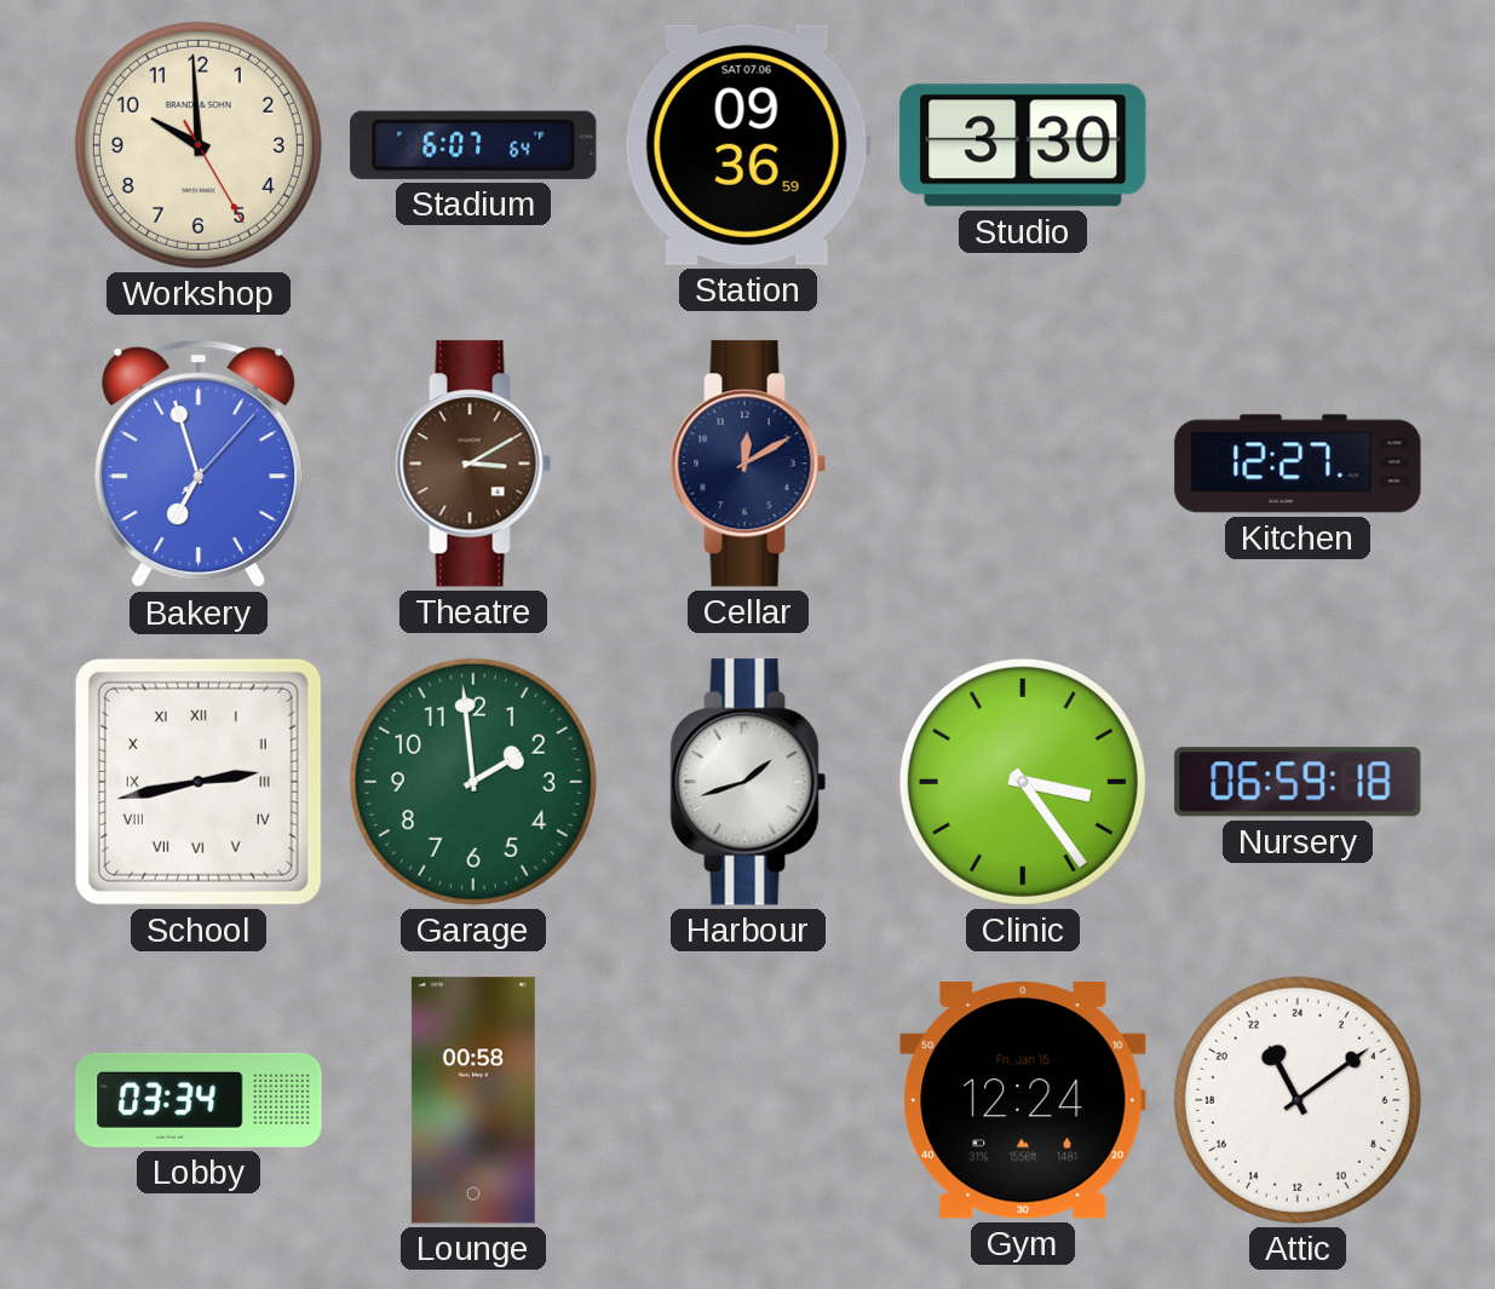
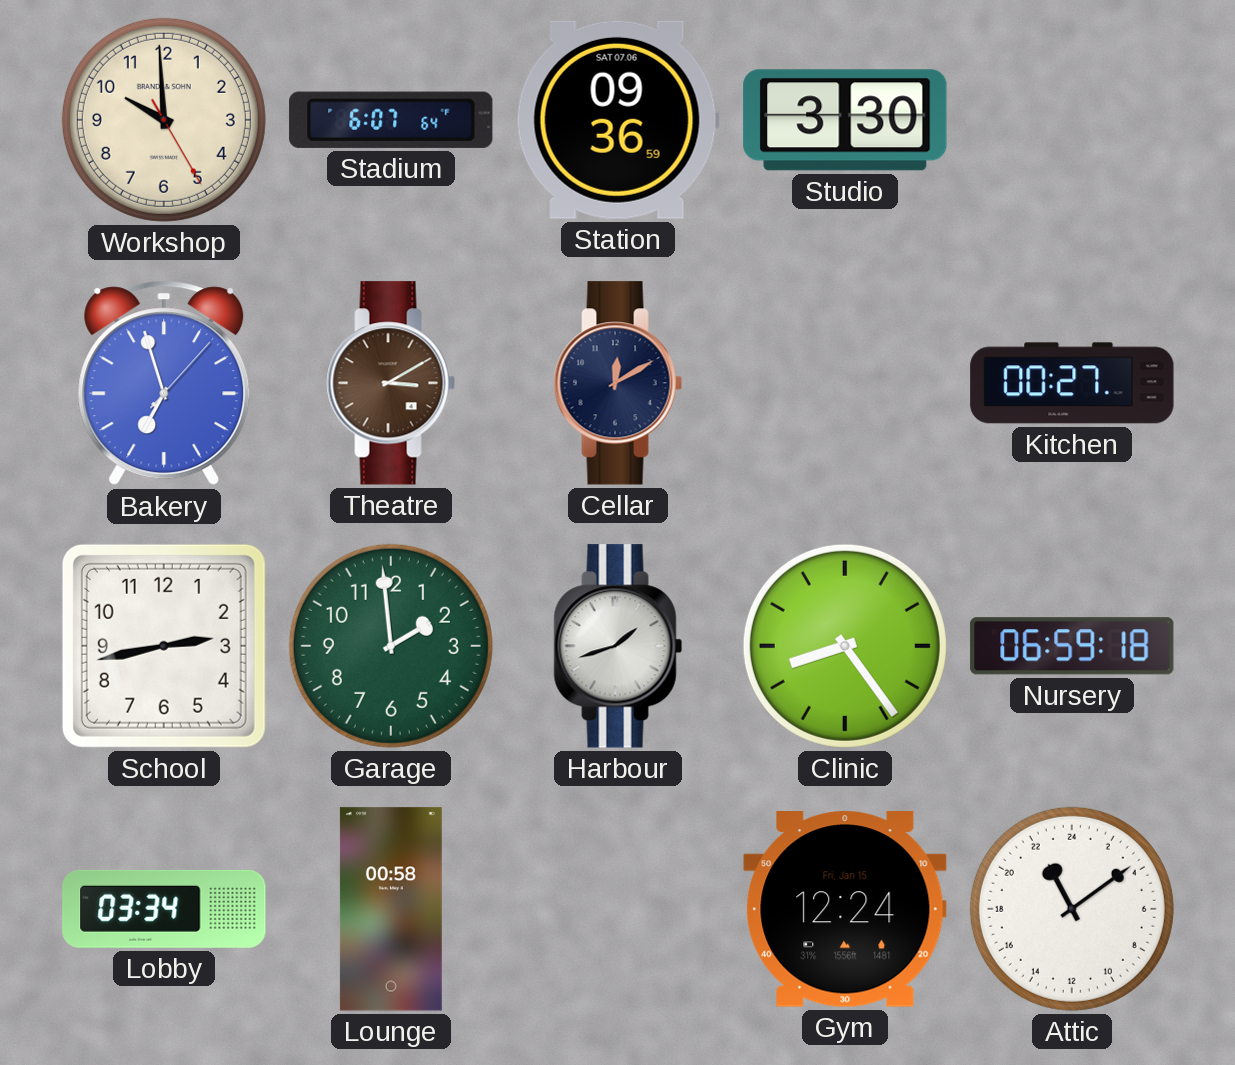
Kitchen: 12:27 -> 00:27
School numerals: Roman -> Arabic
Clinic: 3:24 -> 8:24
